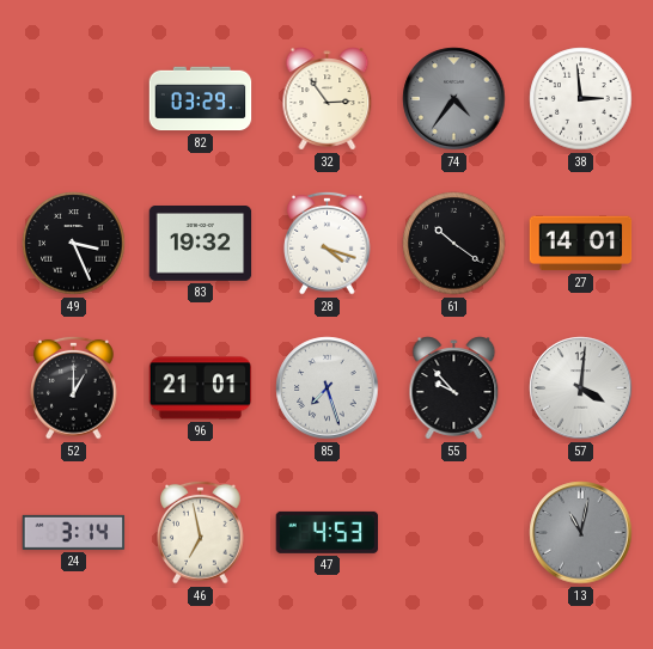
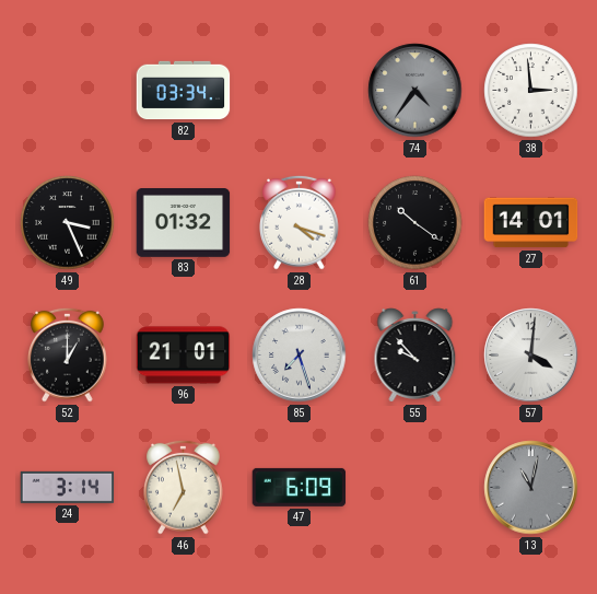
82: 03:29 -> 03:34
32: 2:54 -> none
83: 19:32 -> 01:32
47: 4:53 -> 6:09
